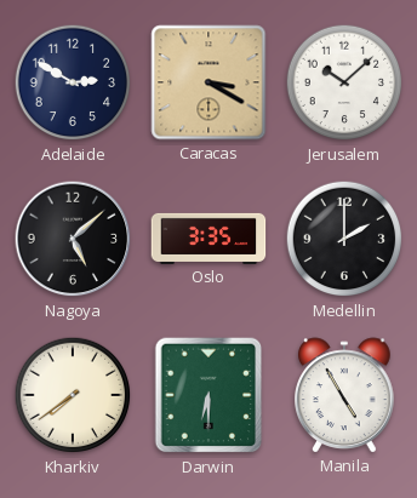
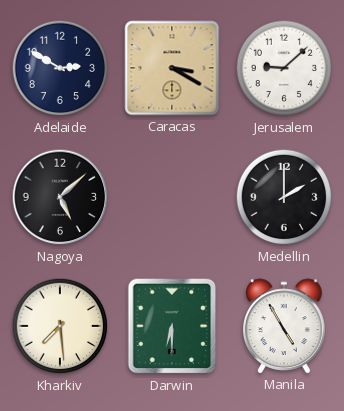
Jerusalem: 10:08 -> 9:08
Oslo: 3:35 -> none
Kharkiv: 7:39 -> 7:29
